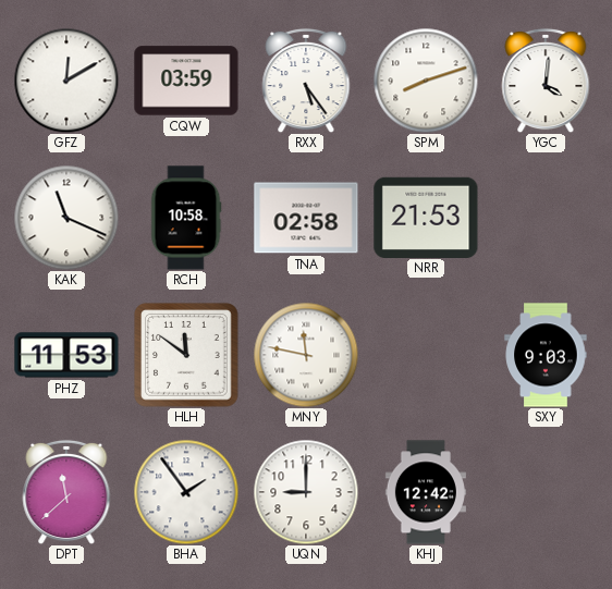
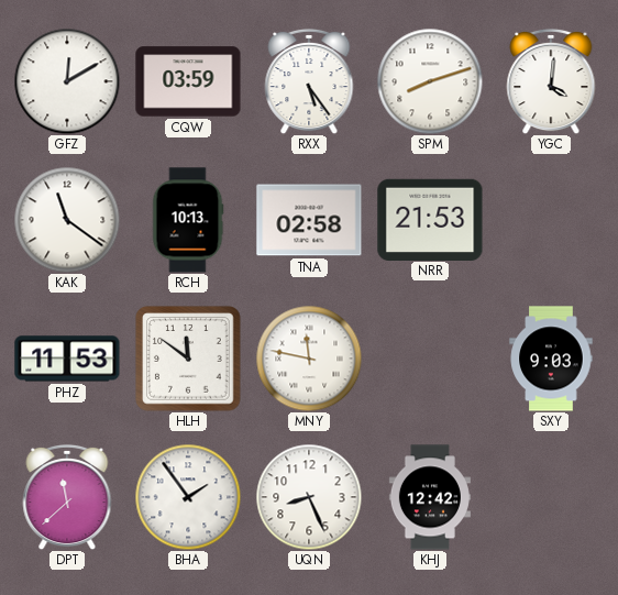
KAK: 11:19 -> 11:21
RCH: 10:58 -> 10:13
UQN: 9:00 -> 8:26
